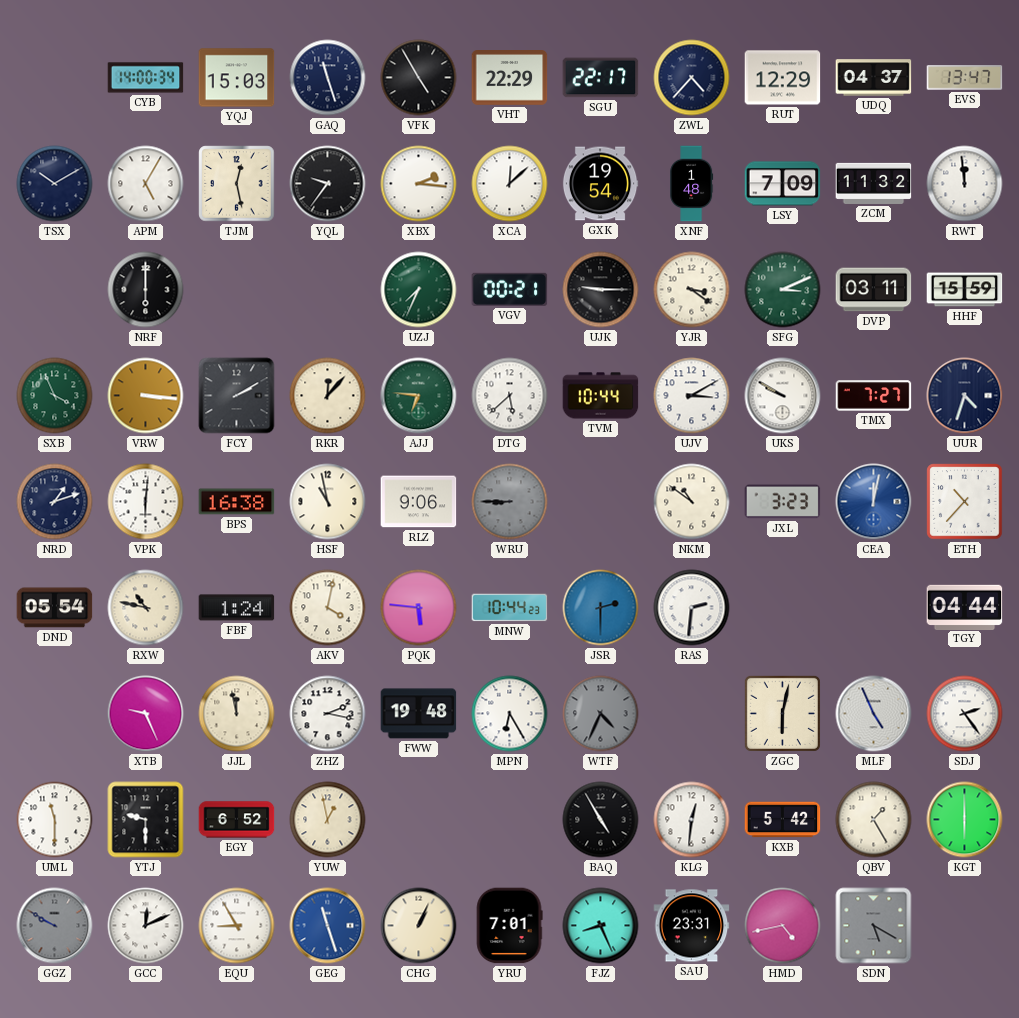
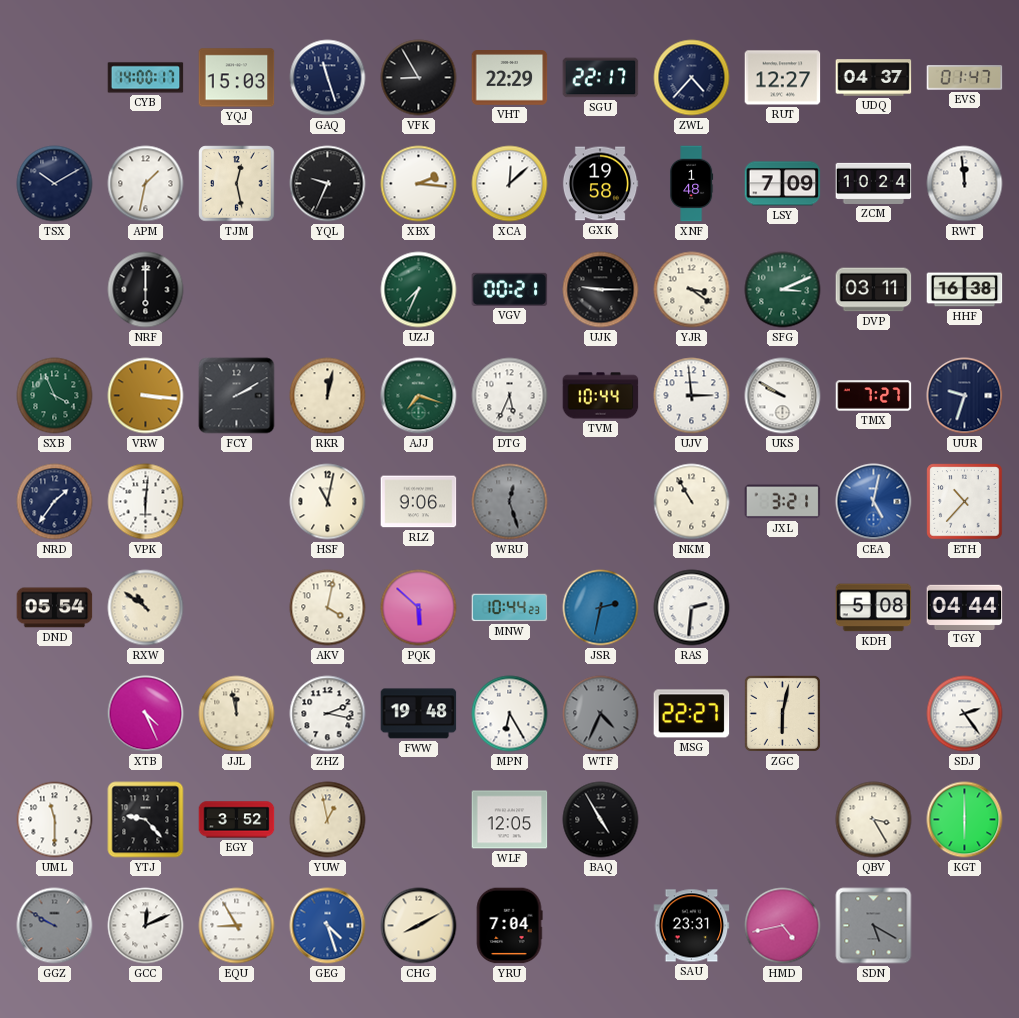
CYB: 14:00:34 -> 14:00:17
VFK: 4:55 -> 8:55
RUT: 12:29 -> 12:27
EVS: 13:47 -> 01:47
APM: 5:05 -> 1:32
YQL: 9:36 -> 9:34
GXK: 19:54 -> 19:58
ZCM: 11:32 -> 10:24
HHF: 15:59 -> 16:38
RKR: 12:07 -> 12:02
AJJ: 6:46 -> 7:18
DTG: 5:38 -> 5:34
UJV: 3:10 -> 2:59
UUR: 4:33 -> 9:33
NRD: 1:12 -> 1:36
BPS: 16:38 -> none
HSF: 10:58 -> 11:02
WRU: 8:45 -> 12:27
NKM: 10:51 -> 10:55
JXL: 3:23 -> 3:21
CEA: 12:02 -> 5:02
RXW: 10:47 -> 10:51
FBF: 1:24 -> none
PQK: 5:46 -> 5:52
JSR: 2:30 -> 2:32
KDH: none -> 5:08
XTB: 9:26 -> 4:26
MSG: none -> 22:27
MLF: 4:56 -> none
YTJ: 9:30 -> 9:23
EGY: 6:52 -> 3:52
WLF: none -> 12:05
KLG: 12:31 -> none
KXB: 5:42 -> none
QBV: 1:25 -> 3:25
GEG: 11:27 -> 4:27
CHG: 1:04 -> 8:10
YRU: 7:01 -> 7:04
FJZ: 8:26 -> none
